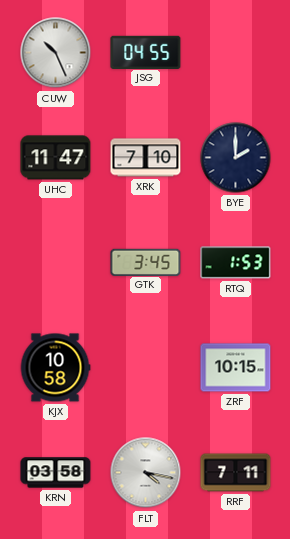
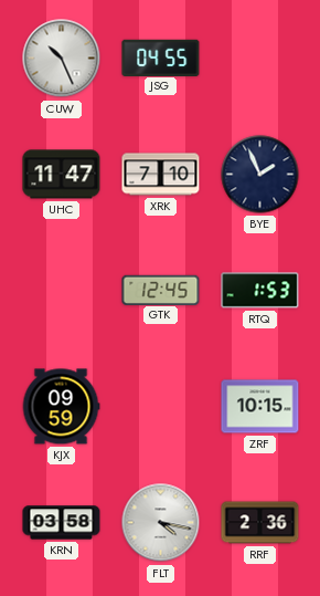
BYE: 2:00 -> 1:56
GTK: 3:45 -> 12:45
KJX: 10:58 -> 09:59
RRF: 7:11 -> 2:36
